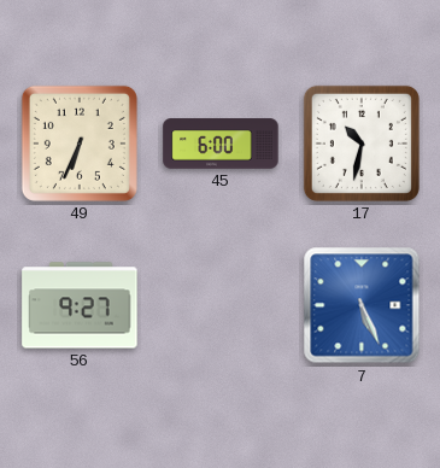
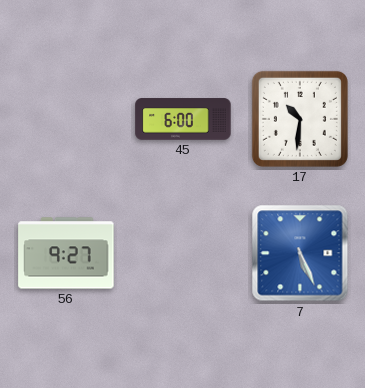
49: 6:34 -> none
17: 10:32 -> 10:31
